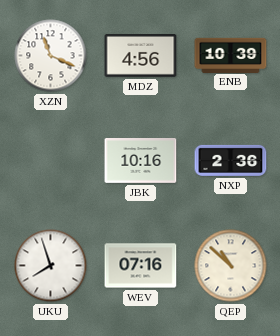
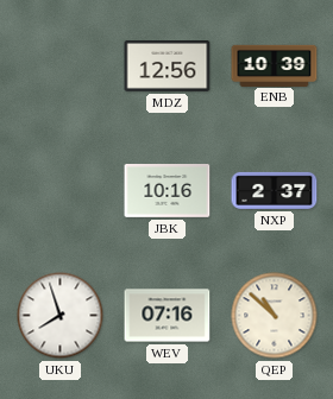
XZN: 11:19 -> none
MDZ: 4:56 -> 12:56
NXP: 2:36 -> 2:37
